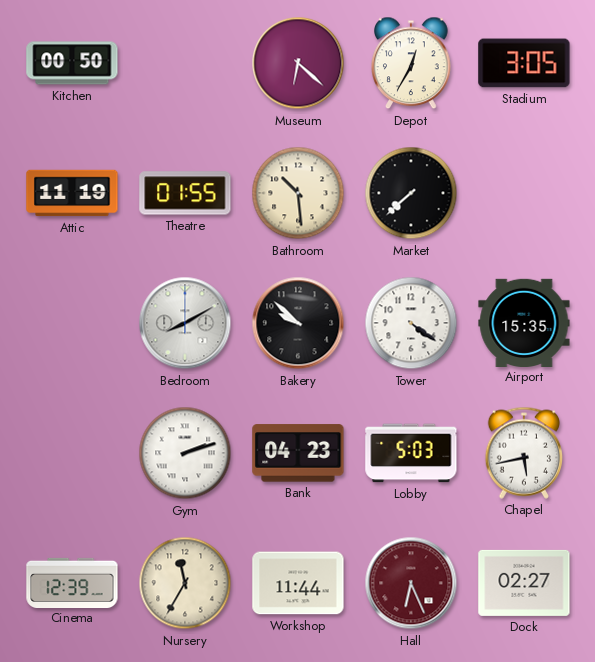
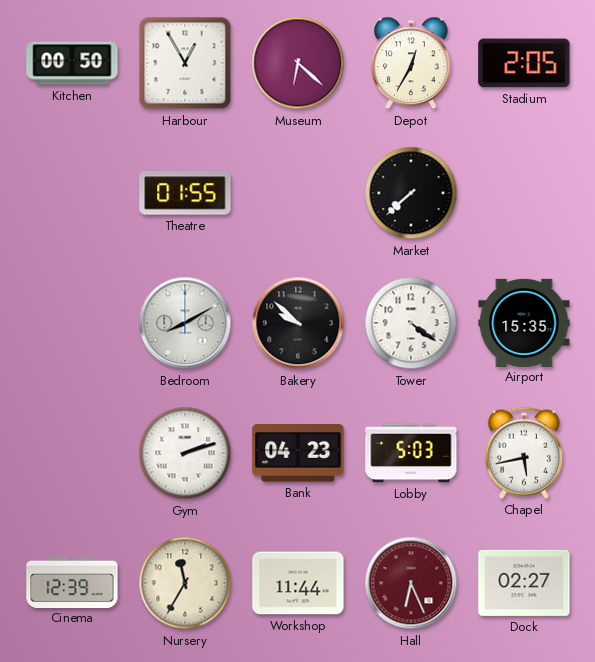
Harbour: none -> 12:55
Stadium: 3:05 -> 2:05
Attic: 11:19 -> none
Bathroom: 10:29 -> none
